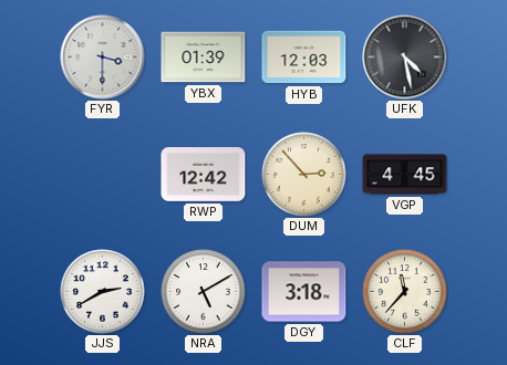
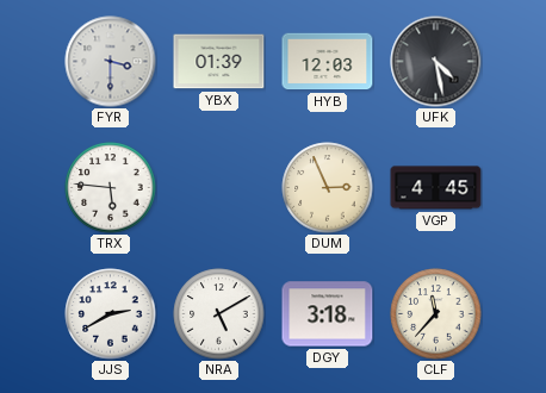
TRX: none -> 5:46
RWP: 12:42 -> none
DUM: 2:53 -> 2:56
